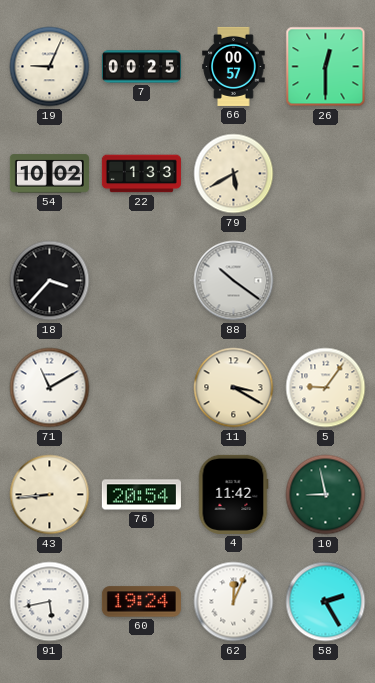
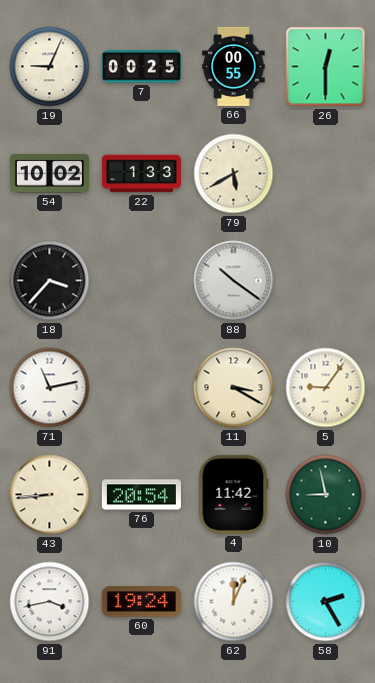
66: 00:57 -> 00:55
71: 11:10 -> 11:13
91: 5:43 -> 3:43
